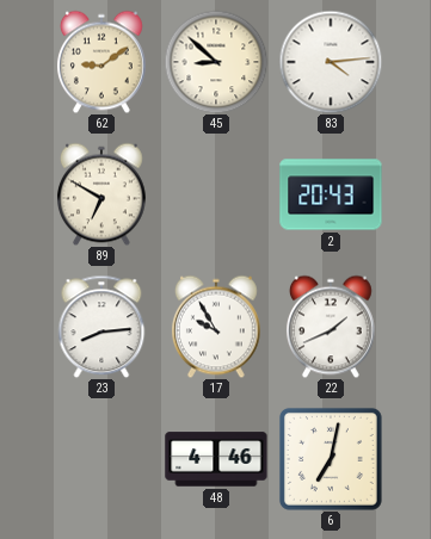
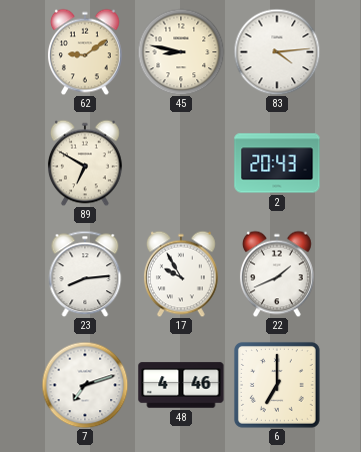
45: 8:52 -> 8:47
7: none -> 7:12
6: 7:02 -> 7:00
